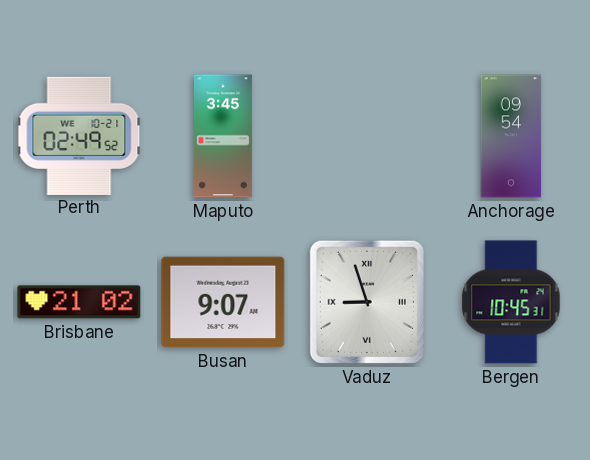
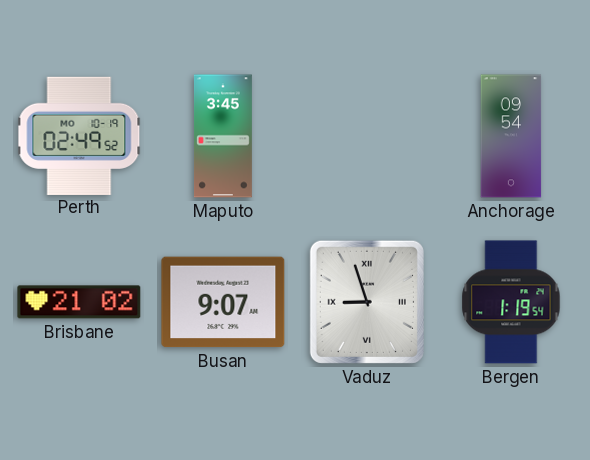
Perth date: WE 10-21 -> MO 10-19
Bergen: 10:45 -> 1:19
